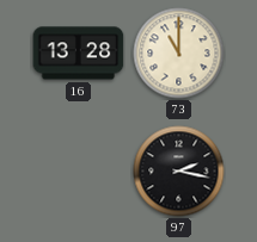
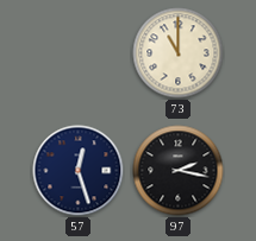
16: 13:28 -> none
57: none -> 12:27
